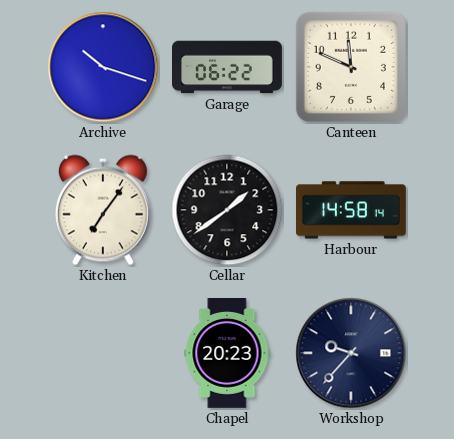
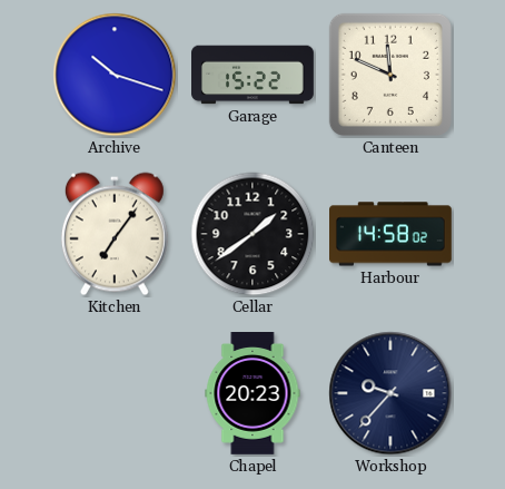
Garage: 06:22 -> 15:22
Harbour: 14:58:14 -> 14:58:02
